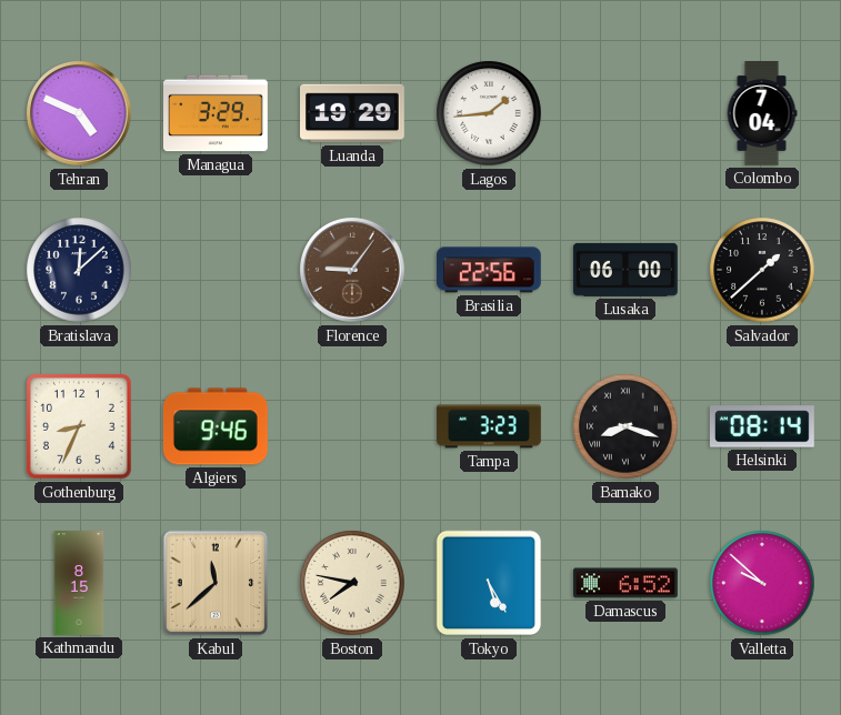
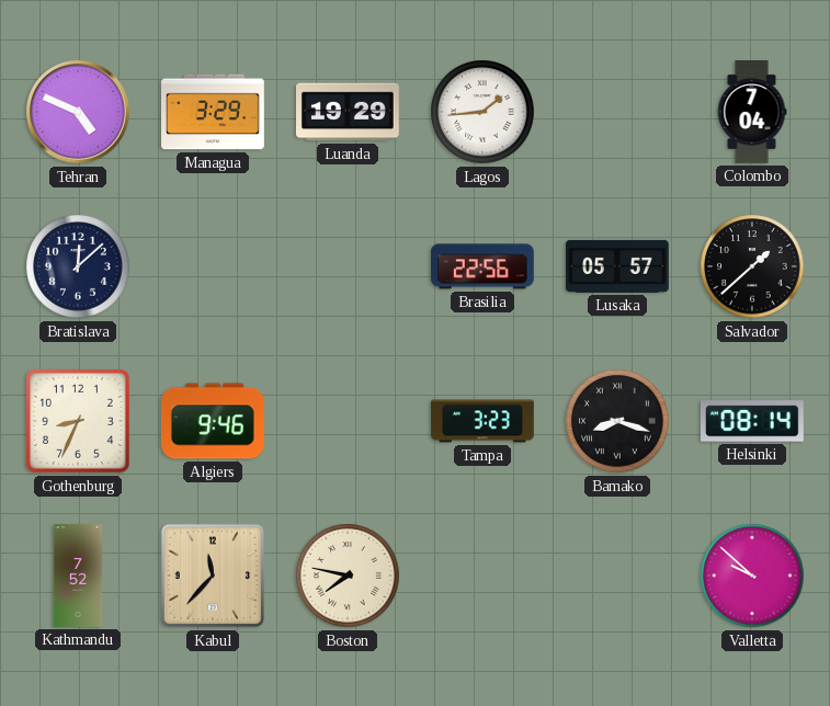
Florence: 9:06 -> none
Lusaka: 06:00 -> 05:57
Kathmandu: 8:15 -> 7:52
Kabul: 11:38 -> 11:37
Tokyo: 5:25 -> none
Damascus: 6:52 -> none
